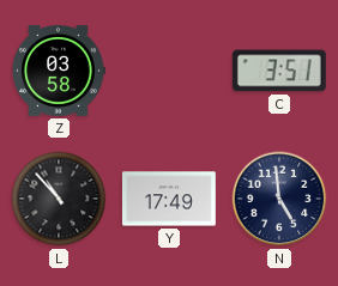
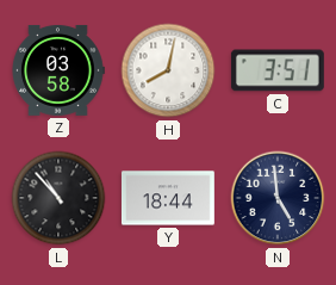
H: none -> 8:02
Y: 17:49 -> 18:44
